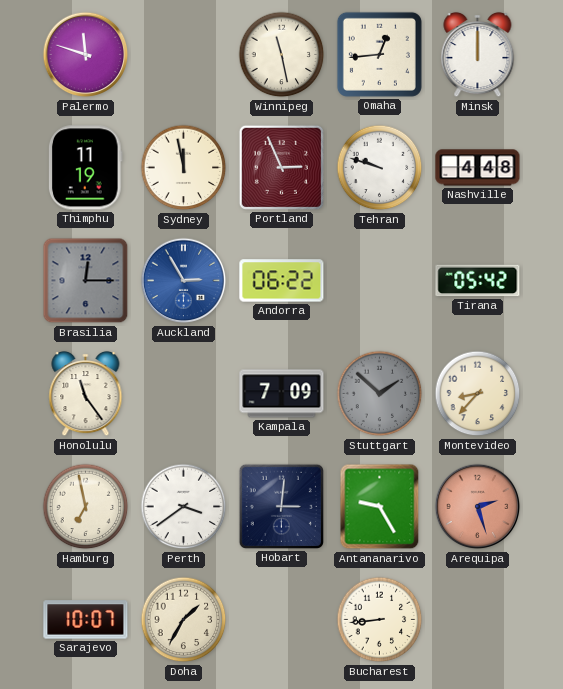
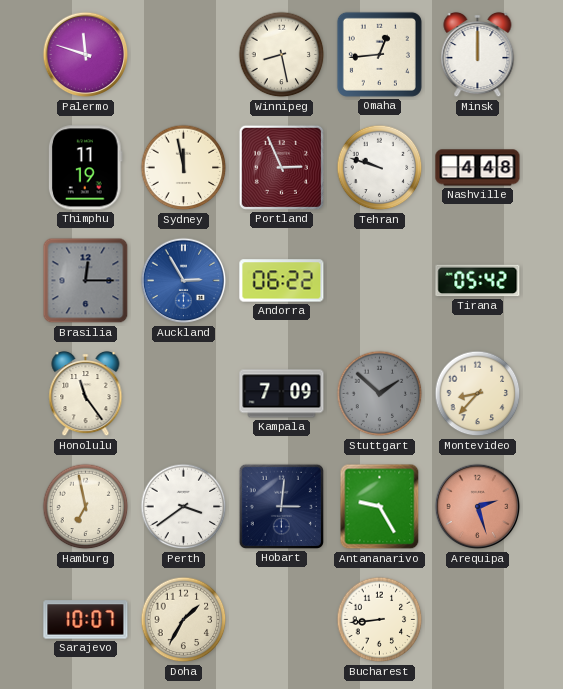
Winnipeg: 11:28 -> 8:28
